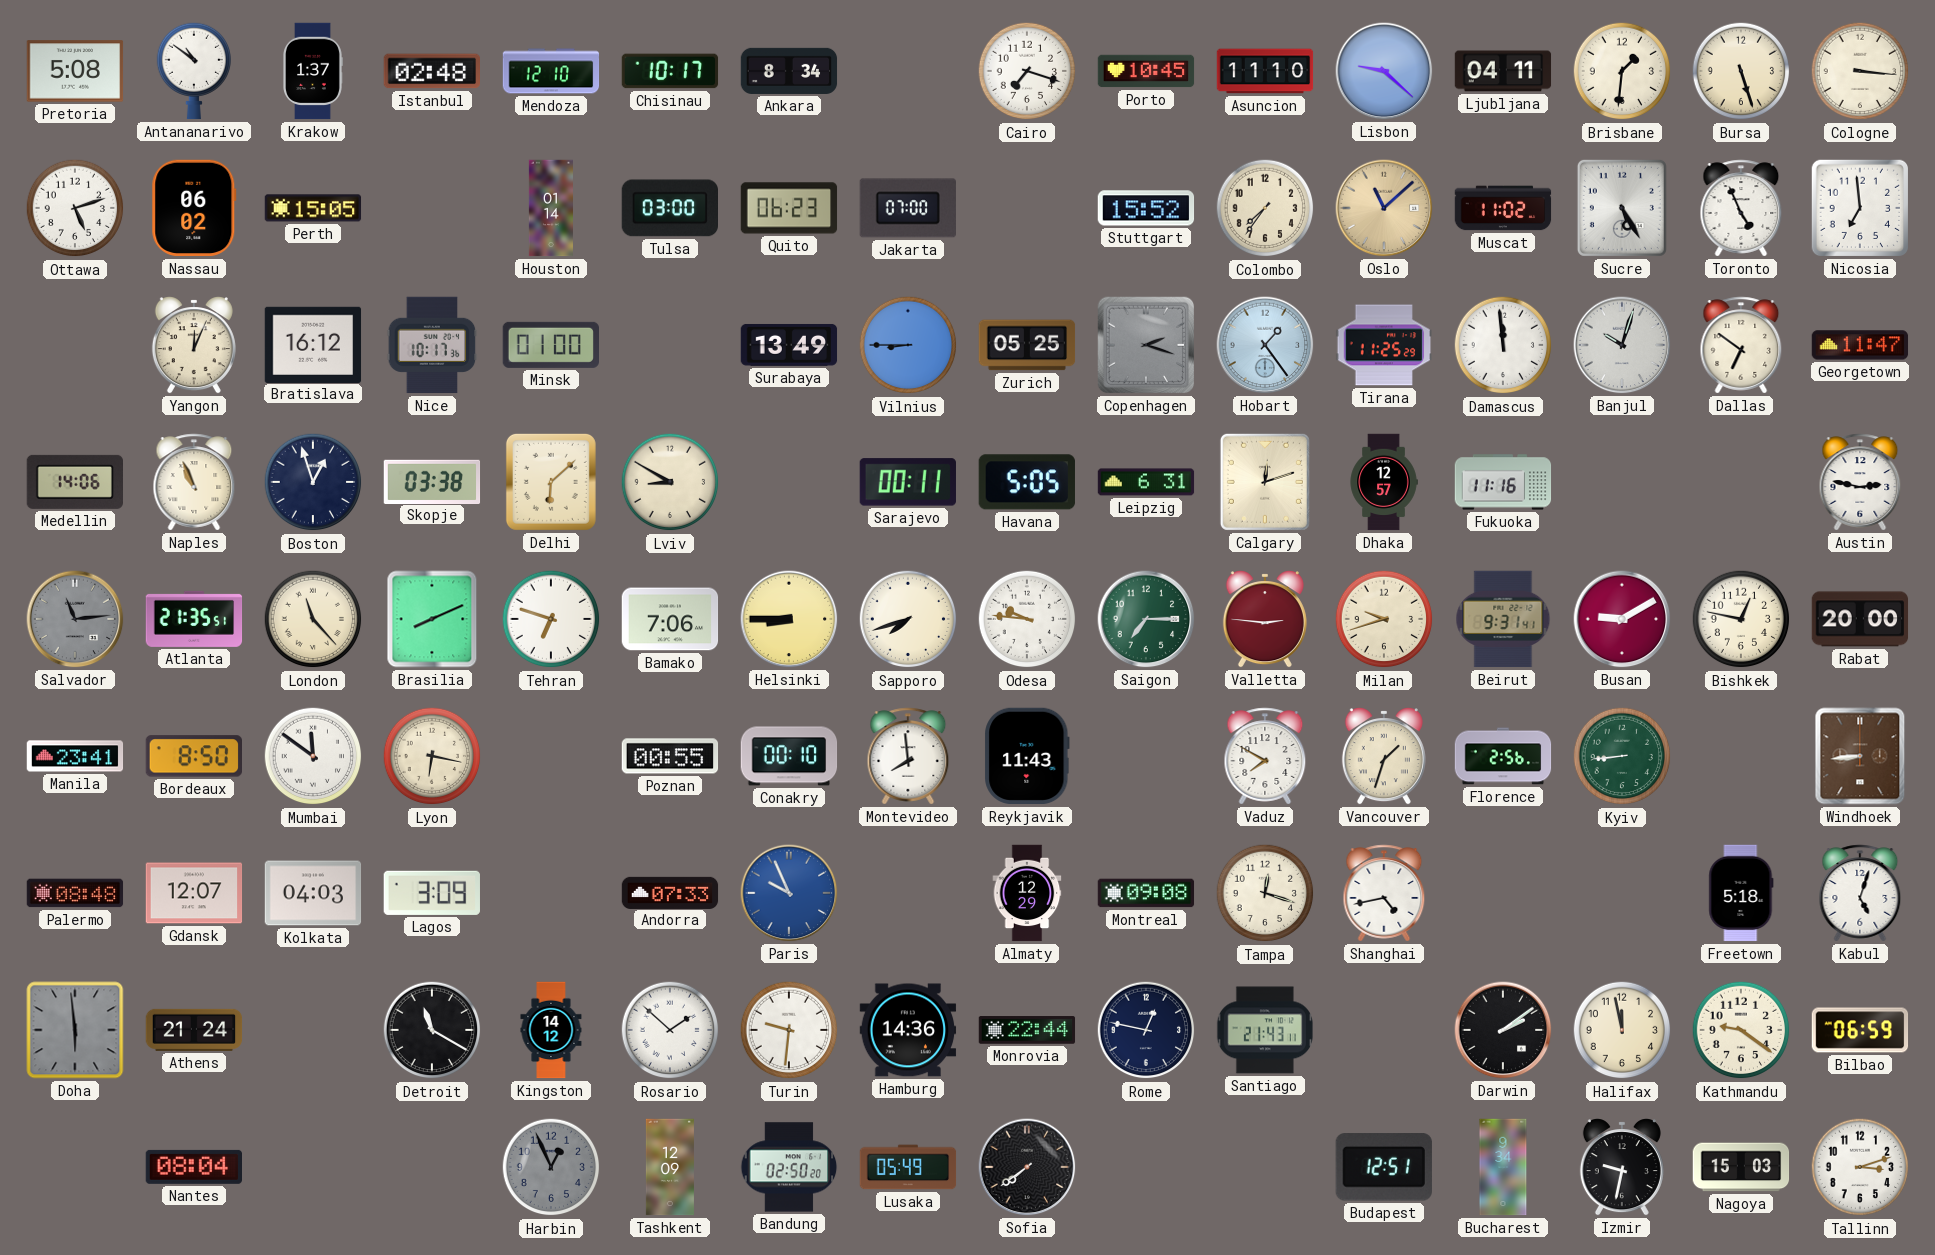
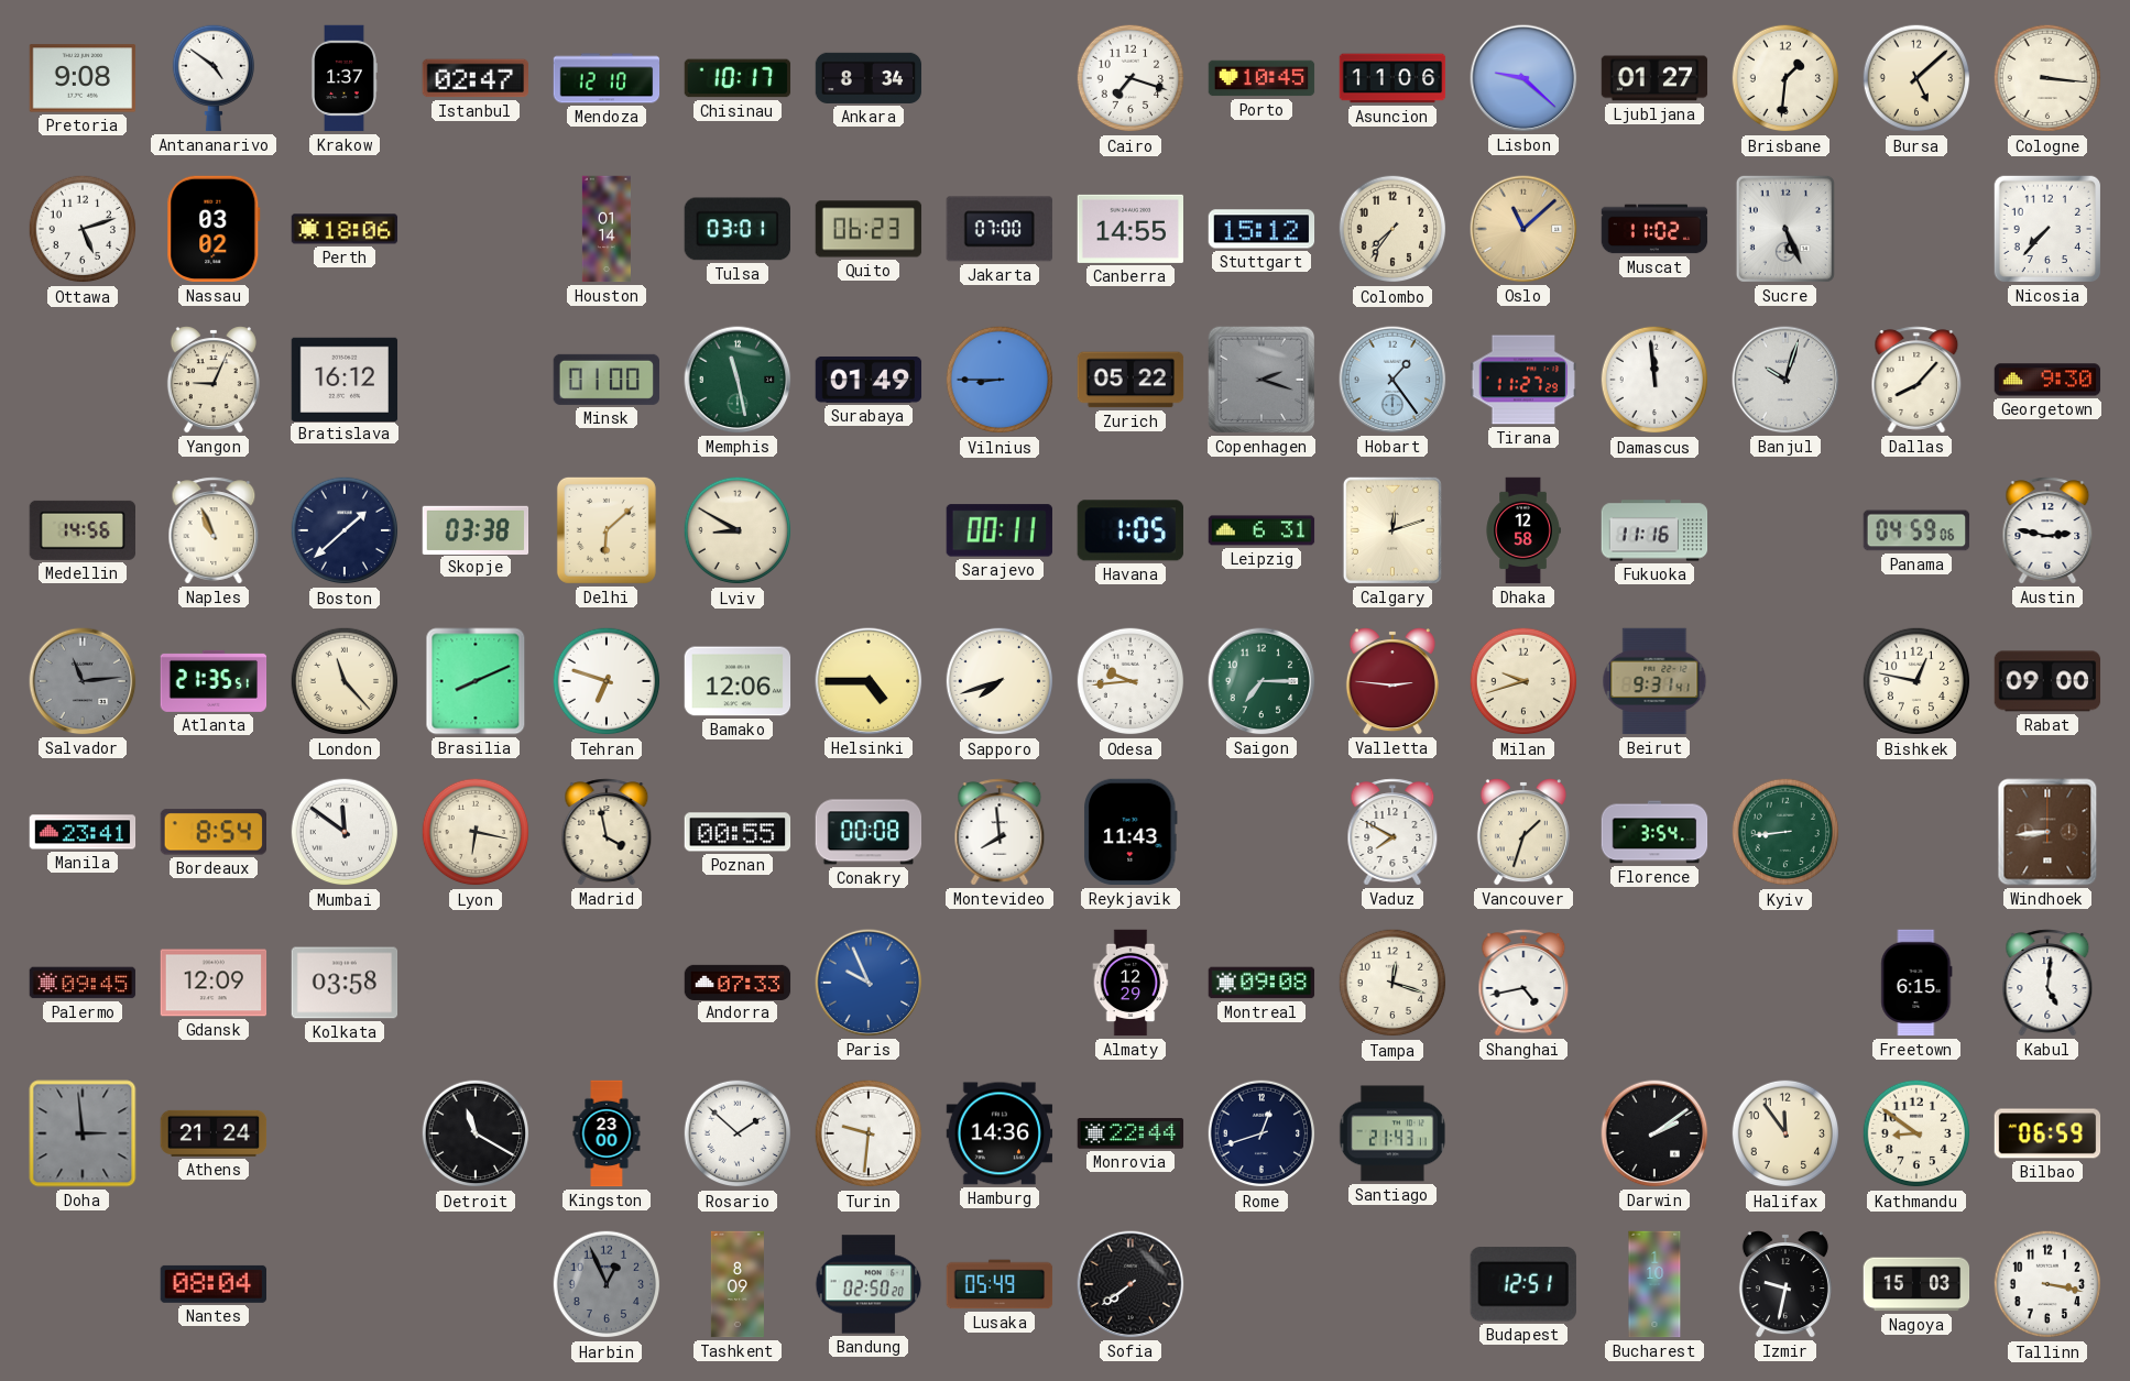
Pretoria: 5:08 -> 9:08
Antananarivo: 10:51 -> 4:51
Istanbul: 02:48 -> 02:47
Asuncion: 11:10 -> 11:06
Ljubljana: 04:11 -> 01:27
Bursa: 5:27 -> 5:08
Nassau: 06:02 -> 03:02
Perth: 15:05 -> 18:06
Tulsa: 03:00 -> 03:01
Canberra: none -> 14:55
Stuttgart: 15:52 -> 15:12
Sucre: 5:25 -> 5:26
Toronto: 4:56 -> none
Nicosia: 6:59 -> 7:37
Yangon: 12:04 -> 9:04
Nice: 10:17 -> none
Memphis: none -> 11:28
Surabaya: 13:49 -> 01:49
Zurich: 05:25 -> 05:22
Tirana: 11:25 -> 11:27
Dallas: 6:51 -> 8:07
Georgetown: 11:47 -> 9:30
Medellin: 14:06 -> 14:56
Boston: 12:57 -> 1:38
Havana: 5:05 -> 1:05
Dhaka: 12:57 -> 12:58
Panama: none -> 04:59
Bamako: 7:06 -> 12:06
Helsinki: 8:45 -> 4:45
Odesa: 9:46 -> 9:44
Busan: 9:10 -> none
Rabat: 20:00 -> 09:00
Bordeaux: 8:50 -> 8:54
Madrid: none -> 3:58
Conakry: 00:10 -> 00:08
Florence: 2:56 -> 3:54
Palermo: 08:48 -> 09:45
Gdansk: 12:07 -> 12:09
Kolkata: 04:03 -> 03:58
Lagos: 3:09 -> none
Freetown: 5:18 -> 6:15
Kabul: 5:03 -> 5:01
Doha: 5:59 -> 2:59
Kingston: 14:12 -> 23:00
Rome: 12:47 -> 12:42
Halifax: 11:58 -> 11:54
Kathmandu: 9:21 -> 8:51
Tashkent: 12:09 -> 8:09
Bucharest: 9:34 -> 1:10
Tallinn: 3:12 -> 3:17
